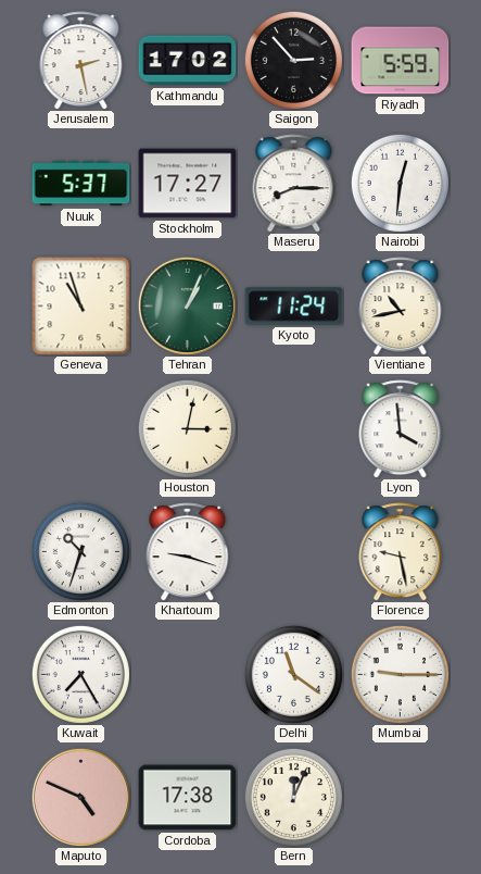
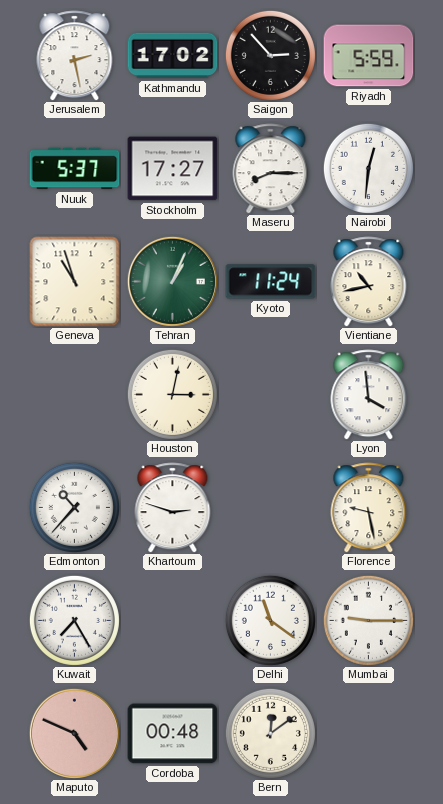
Edmonton: 10:33 -> 10:37
Khartoum: 9:18 -> 2:48
Cordoba: 17:38 -> 00:48
Bern: 12:04 -> 12:09
